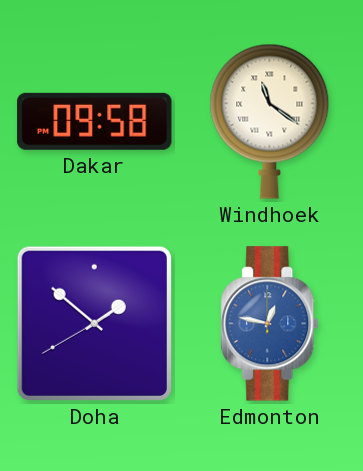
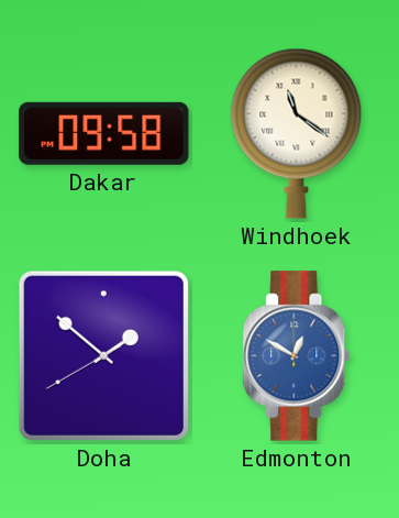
Edmonton: 12:47 -> 12:50
